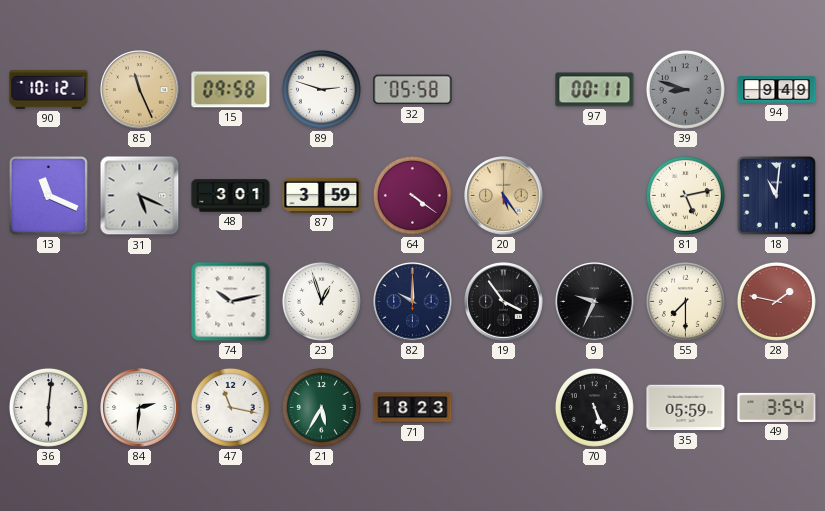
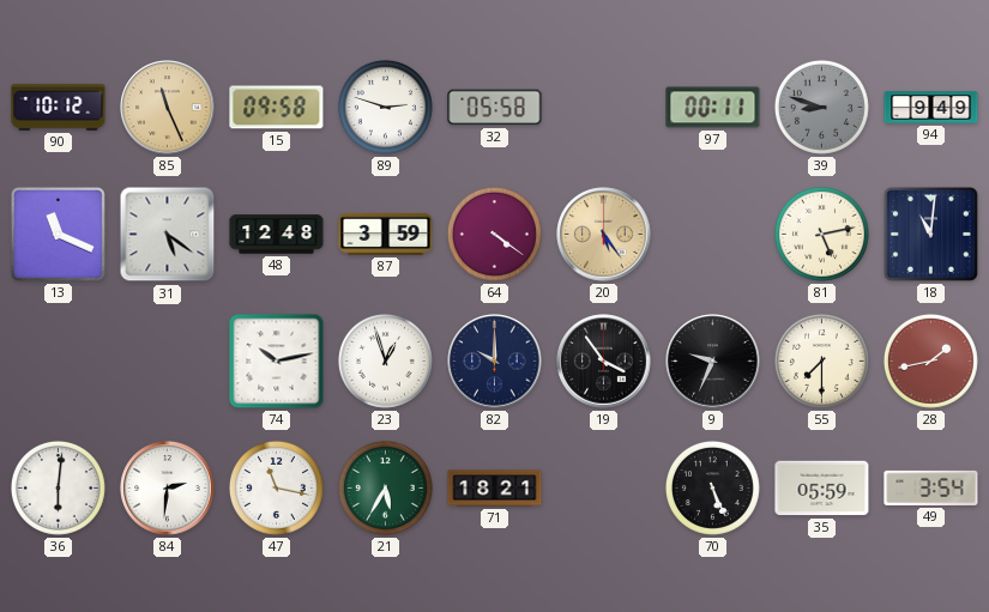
31: 5:19 -> 5:21
48: 3:01 -> 12:48
28: 1:47 -> 1:43
71: 18:23 -> 18:21
